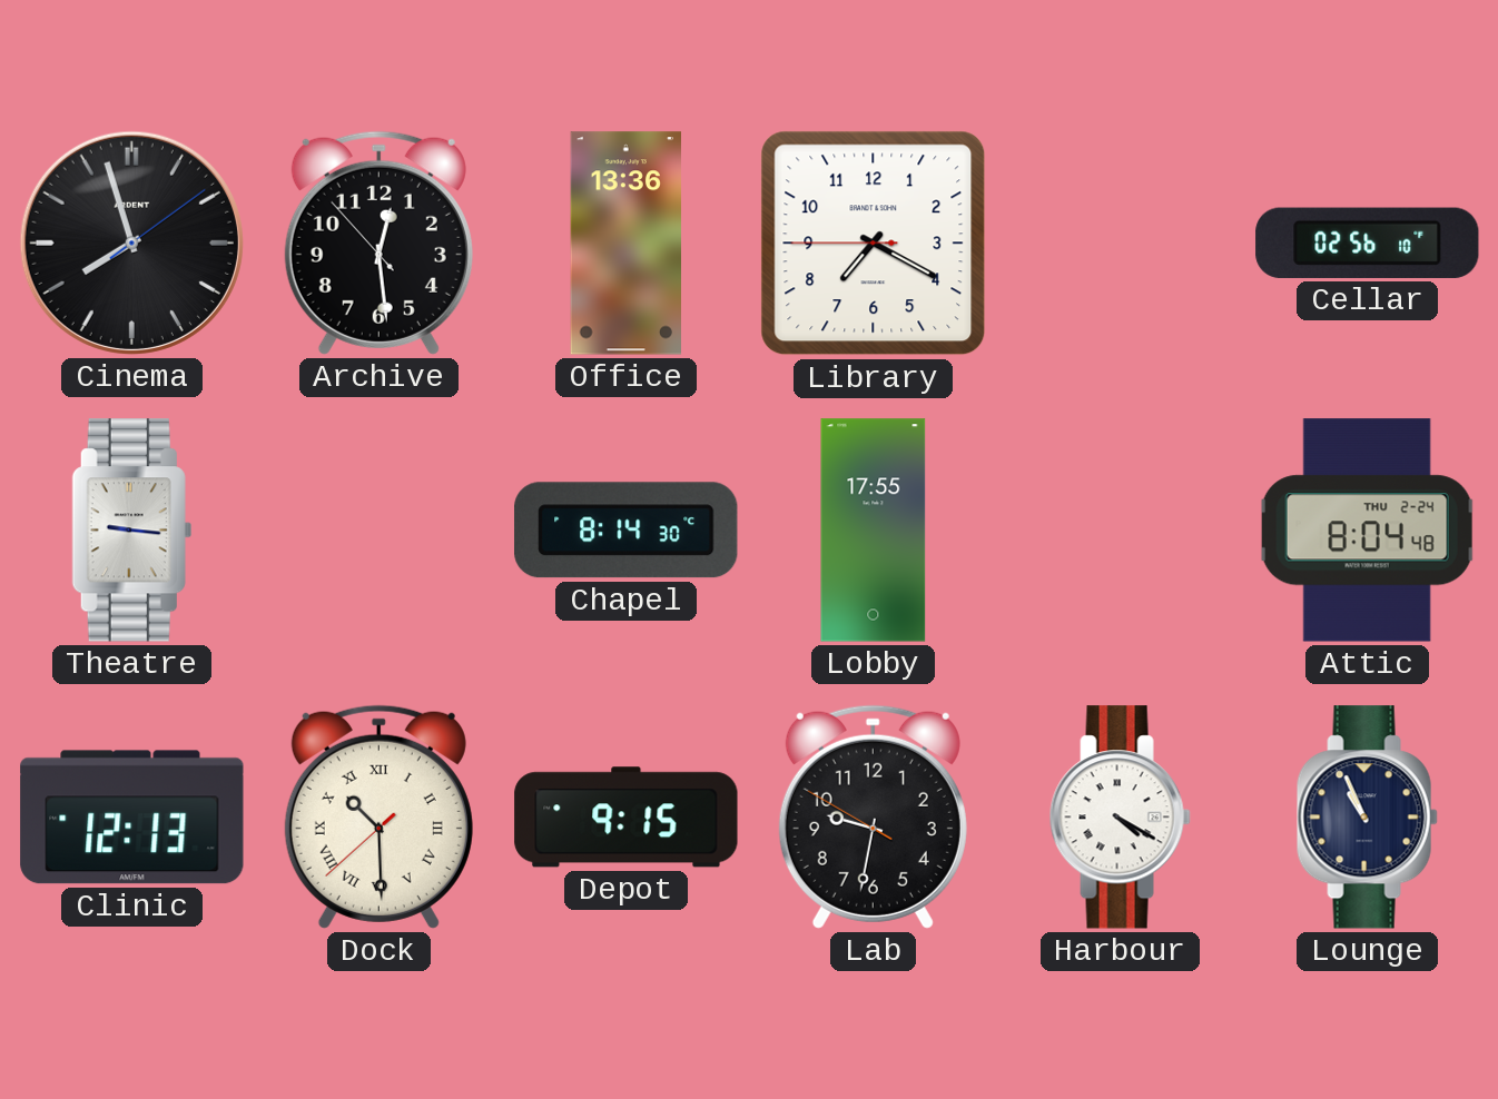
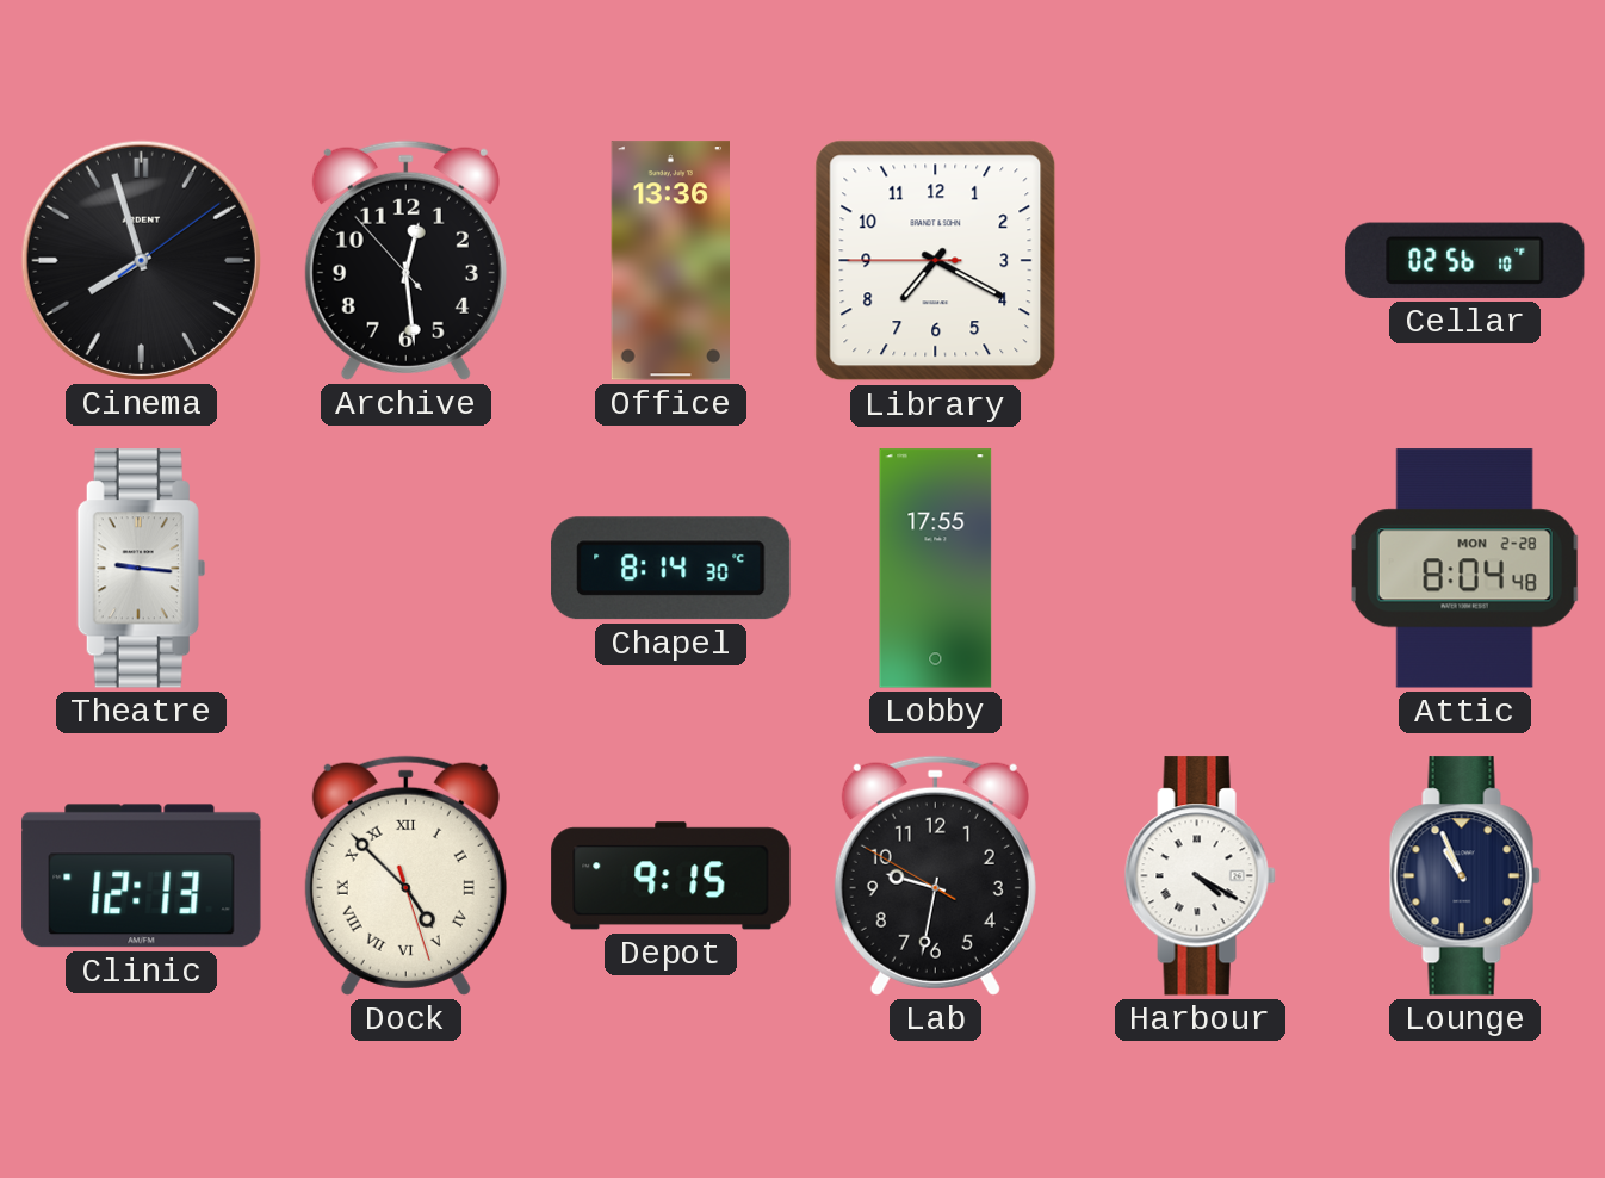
Attic date: THU 2-24 -> MON 2-28
Dock: 10:29 -> 4:52
